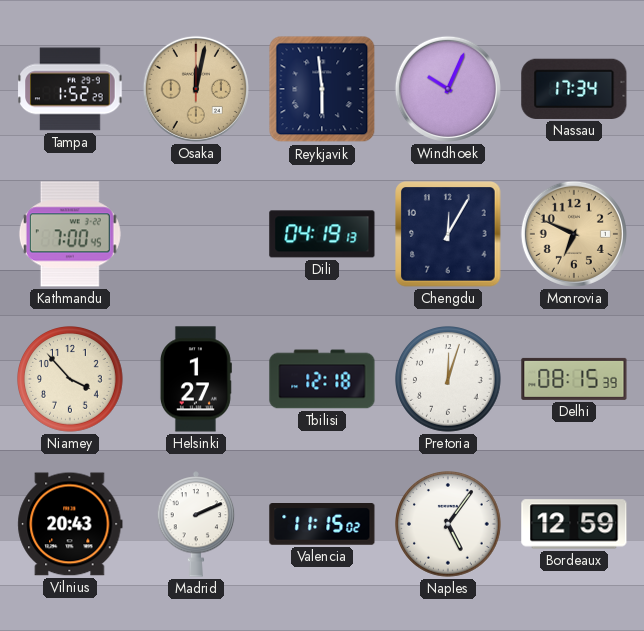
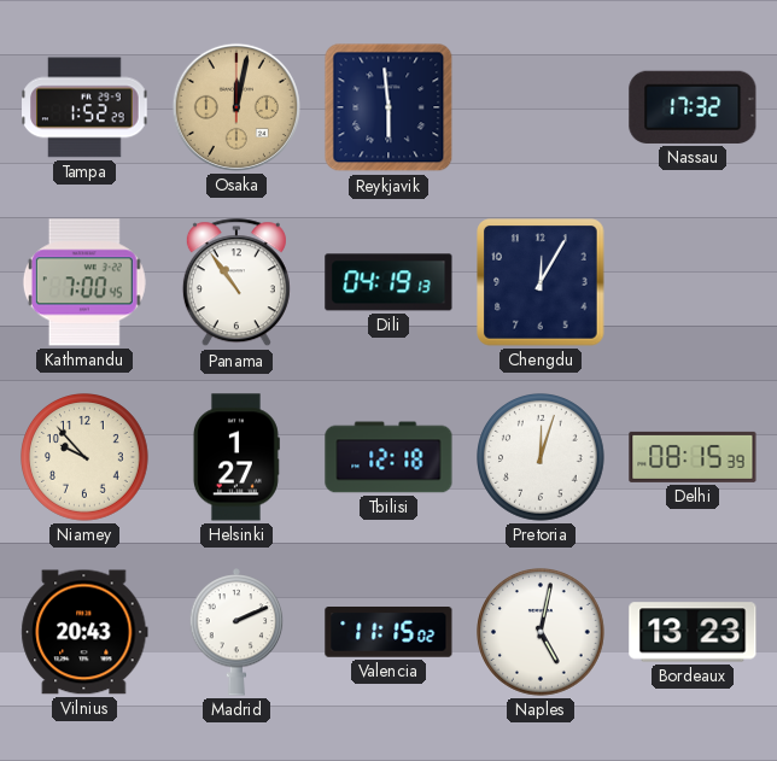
Windhoek: 10:04 -> none
Nassau: 17:34 -> 17:32
Panama: none -> 10:54
Monrovia: 6:49 -> none
Niamey: 3:53 -> 9:53
Naples: 5:06 -> 5:02
Bordeaux: 12:59 -> 13:23
